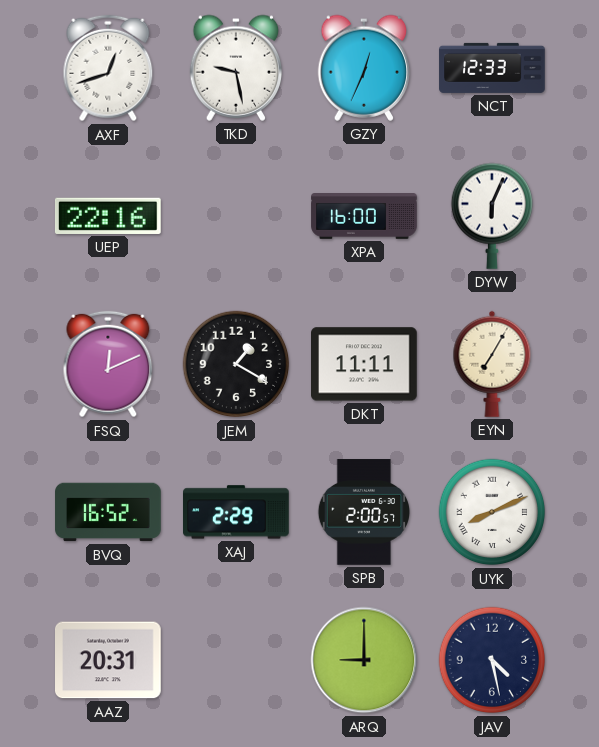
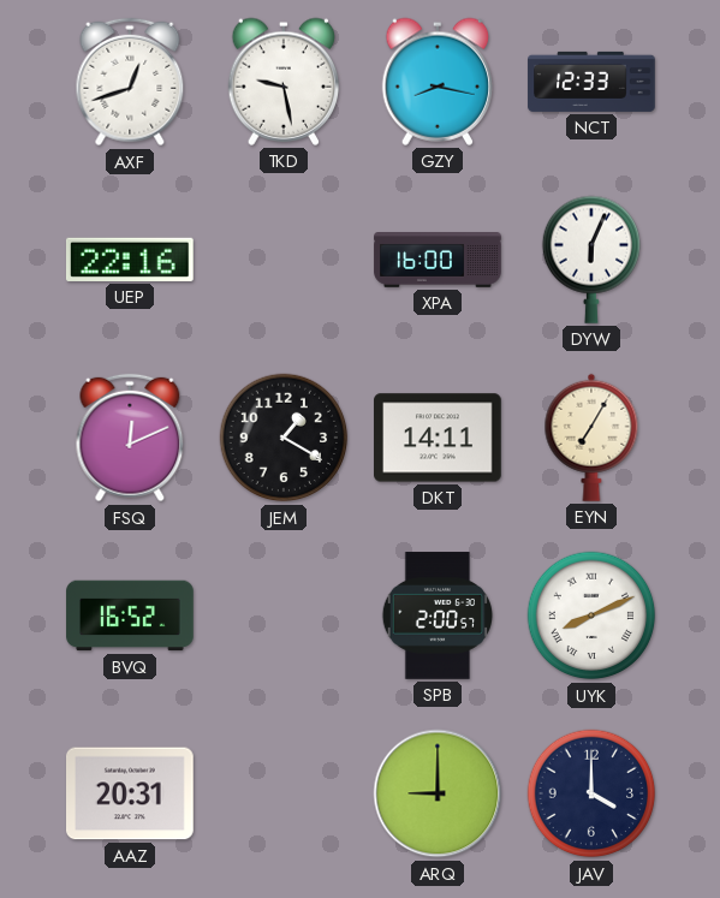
GZY: 12:34 -> 8:17
DKT: 11:11 -> 14:11
XAJ: 2:29 -> none
JAV: 4:28 -> 4:00
